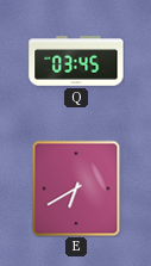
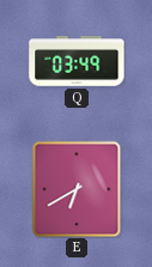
Q: 03:45 -> 03:49
